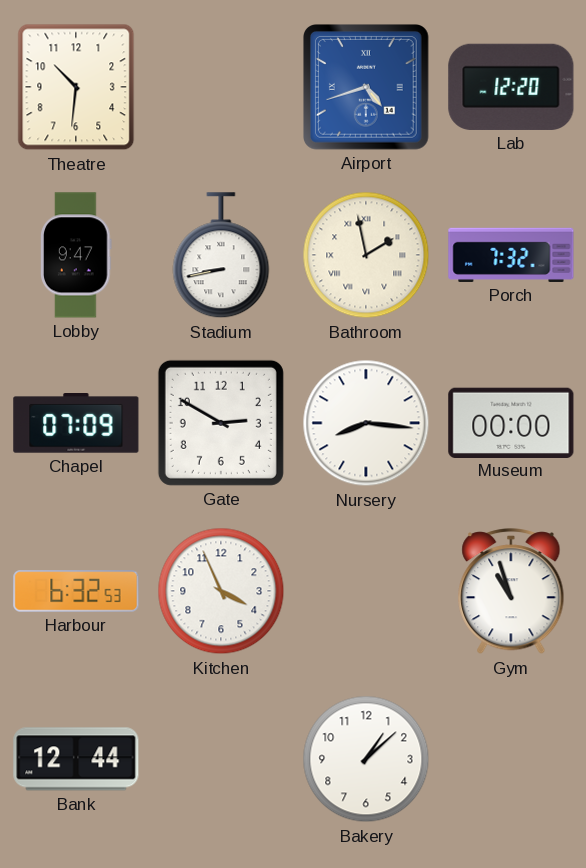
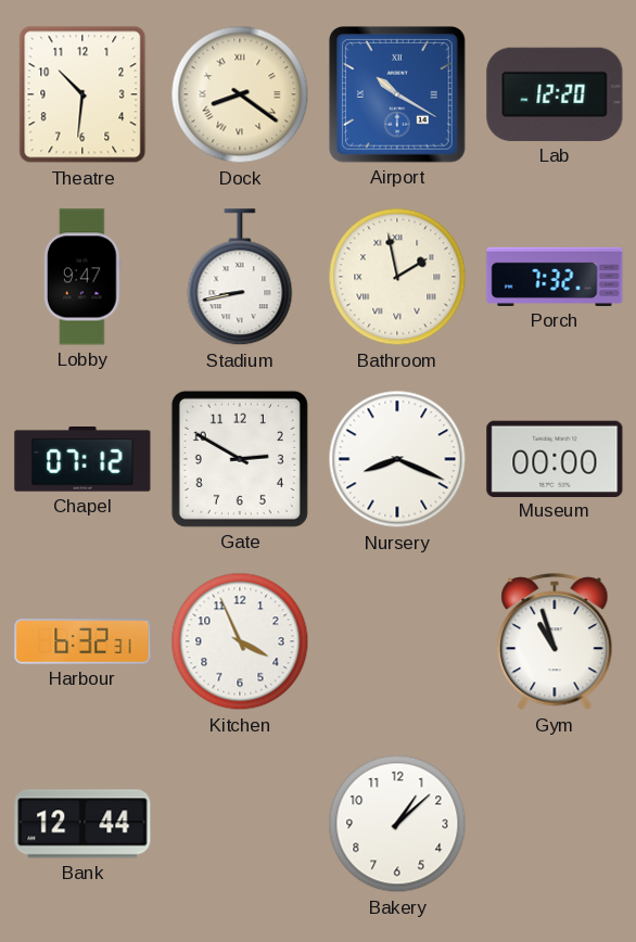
Dock: none -> 8:21
Airport: 4:42 -> 10:20
Chapel: 07:09 -> 07:12
Nursery: 8:16 -> 8:19
Harbour: 6:32:53 -> 6:32:31
